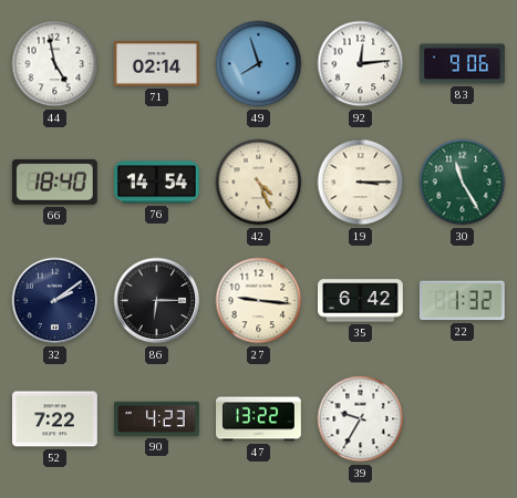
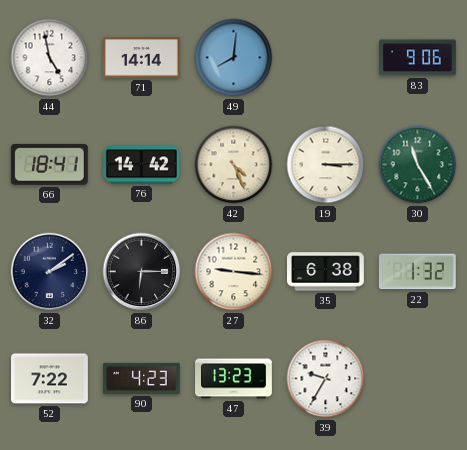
71: 02:14 -> 14:14
49: 7:57 -> 8:01
92: 12:14 -> none
66: 18:40 -> 18:41
76: 14:54 -> 14:42
35: 6:42 -> 6:38
47: 13:22 -> 13:23
